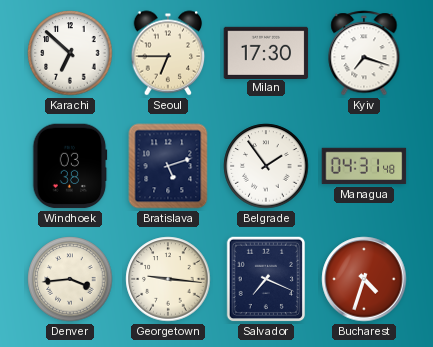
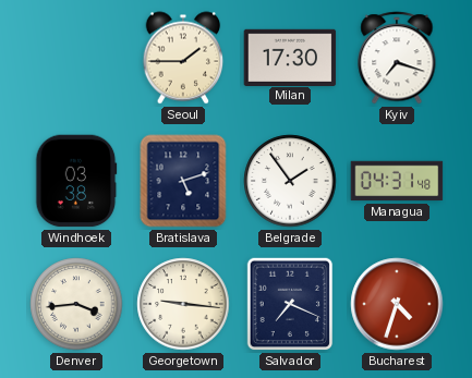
Karachi: 6:52 -> none
Seoul: 6:45 -> 1:45
